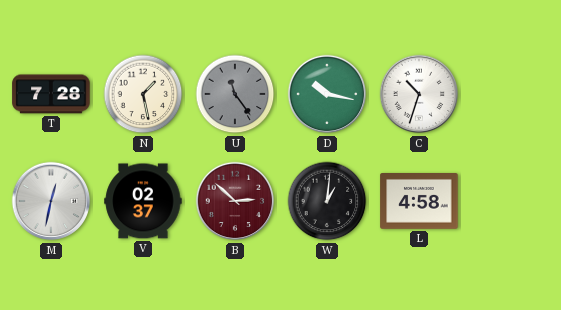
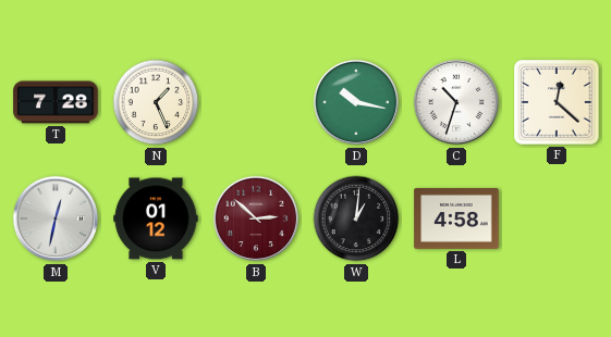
N: 1:28 -> 1:26
U: 11:24 -> none
F: none -> 12:22
V: 02:37 -> 01:12
